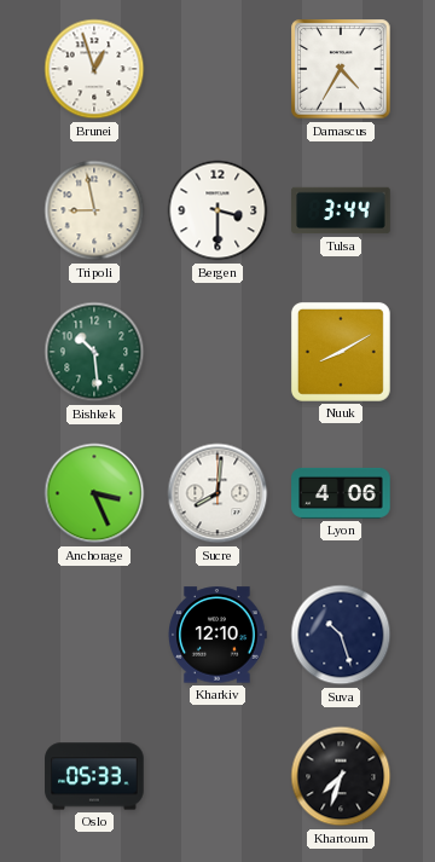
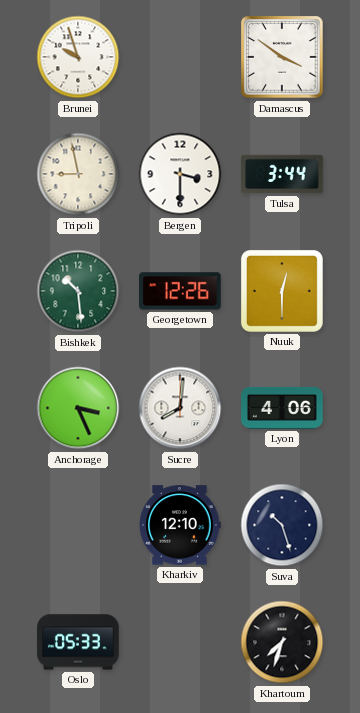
Brunei: 12:57 -> 9:57
Damascus: 4:35 -> 3:51
Georgetown: none -> 12:26
Nuuk: 8:10 -> 12:30
